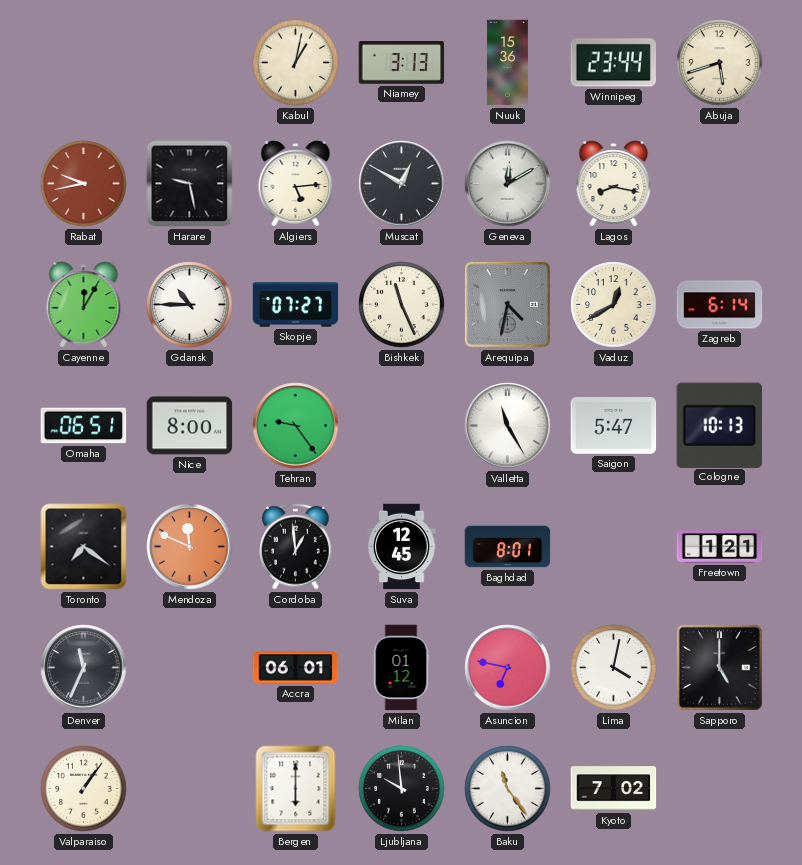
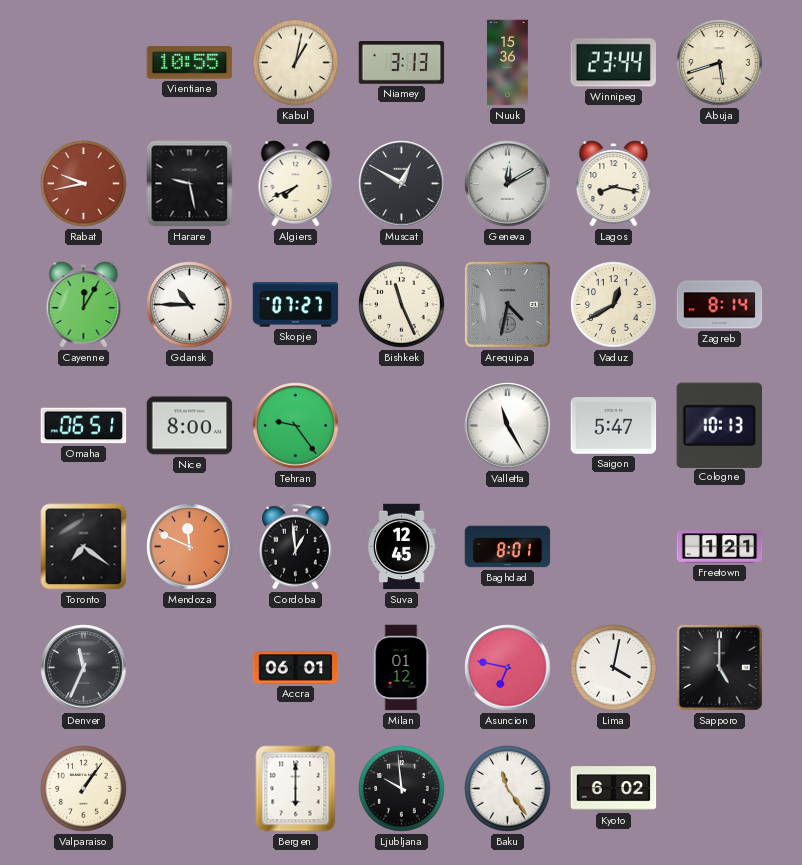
Vientiane: none -> 10:55
Algiers: 5:14 -> 7:41
Zagreb: 6:14 -> 8:14
Kyoto: 7:02 -> 6:02
